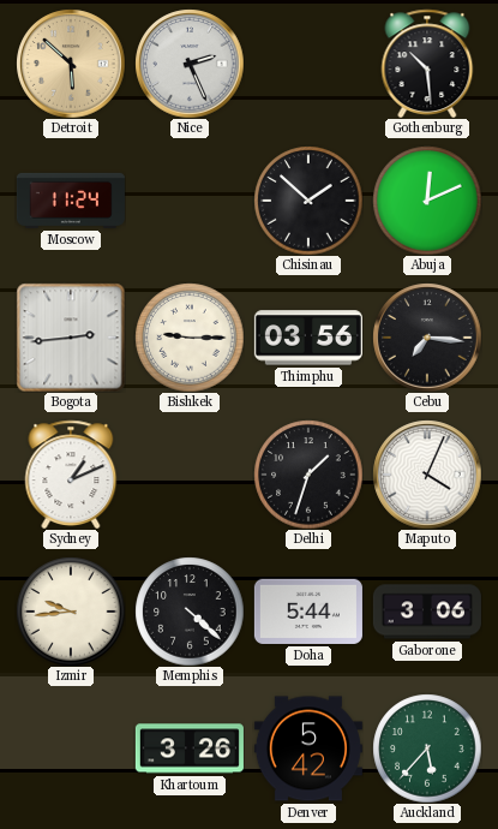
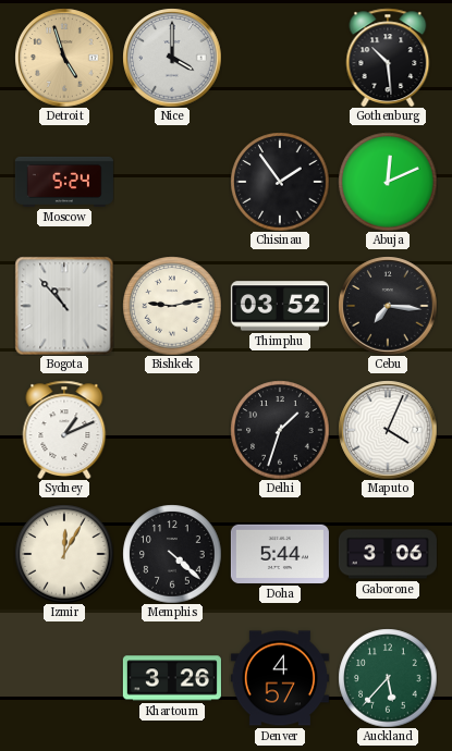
Detroit: 5:52 -> 4:57
Nice: 2:26 -> 4:00
Moscow: 11:24 -> 5:24
Chisinau: 1:52 -> 1:54
Bogota: 2:44 -> 10:53
Bishkek: 9:15 -> 9:13
Thimphu: 03:56 -> 03:52
Izmir: 9:44 -> 12:05
Denver: 5:42 -> 4:57
